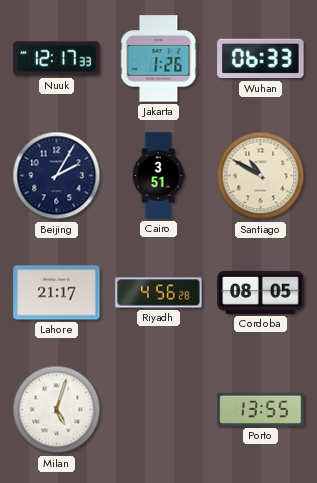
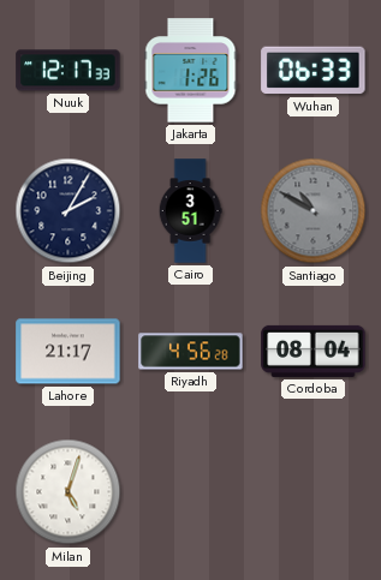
Santiago dial: cream -> grey
Cordoba: 08:05 -> 08:04
Porto: 13:55 -> none
